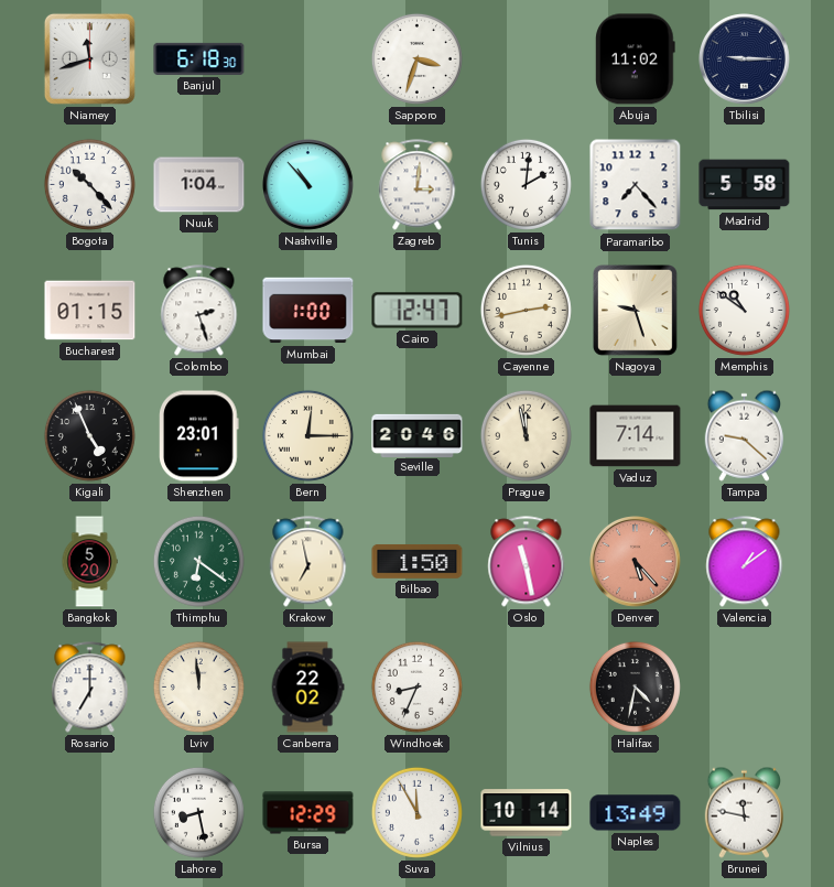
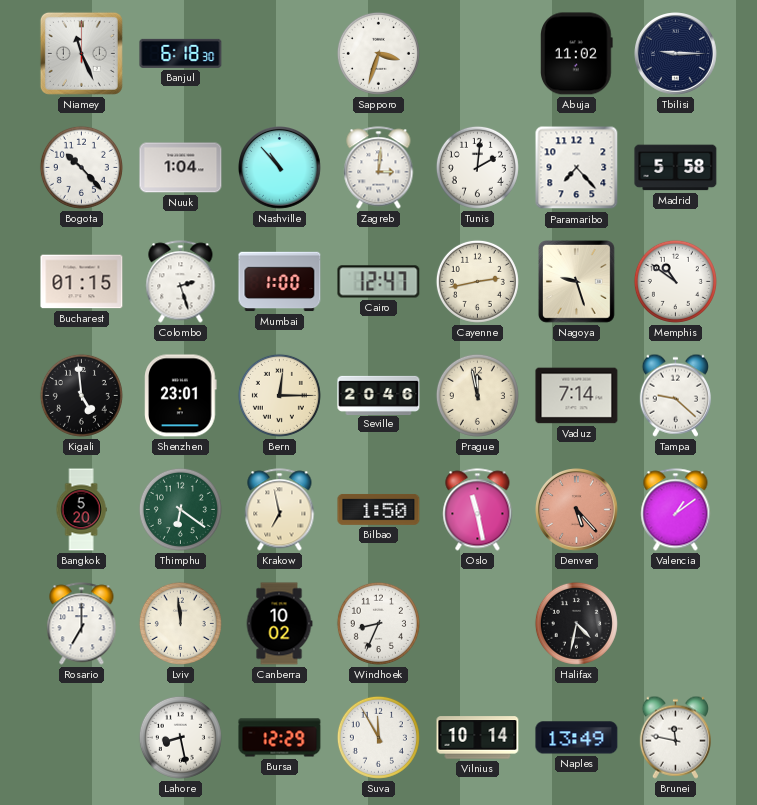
Niamey: 11:42 -> 11:26
Kigali: 4:56 -> 4:59
Canberra: 22:02 -> 10:02
